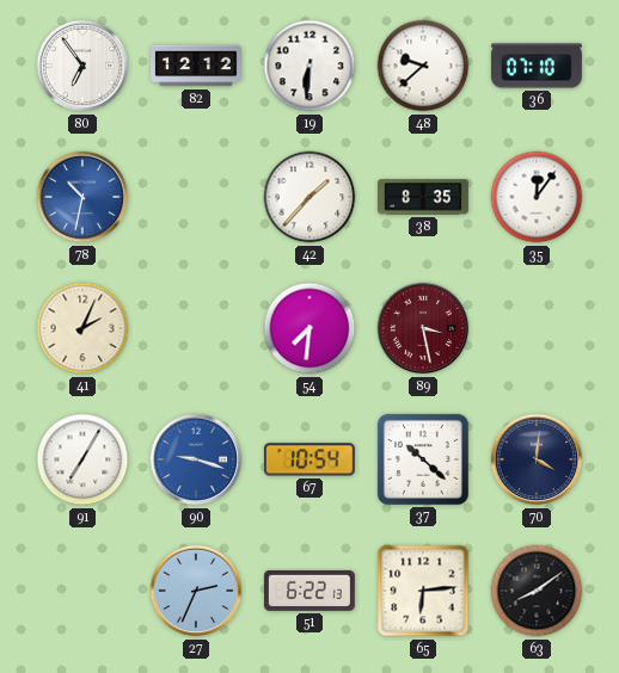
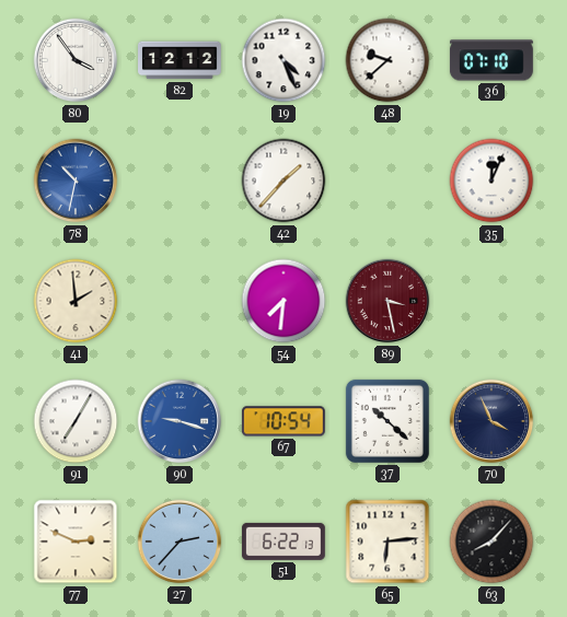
80: 6:54 -> 3:54
19: 6:31 -> 4:26
38: 8:35 -> none
35: 12:06 -> 12:04
41: 2:04 -> 1:59
70: 4:01 -> 3:56
77: none -> 2:49
27: 2:34 -> 2:37
63: 8:09 -> 8:07
